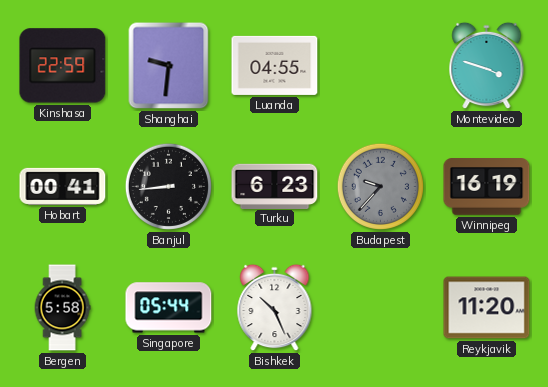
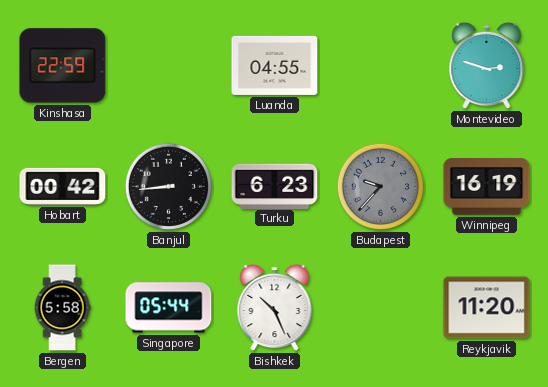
Shanghai: 9:31 -> none
Montevideo: 3:48 -> 2:48
Hobart: 00:41 -> 00:42
